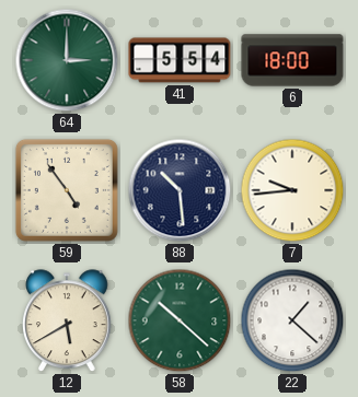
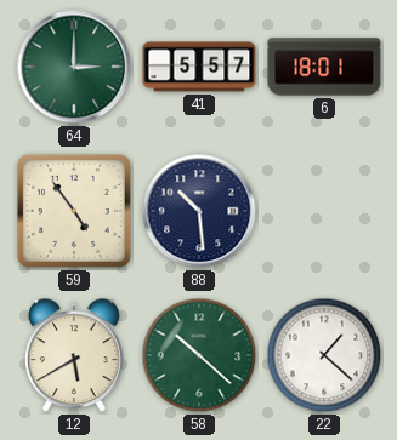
41: 5:54 -> 5:57
6: 18:00 -> 18:01
7: 9:44 -> none
